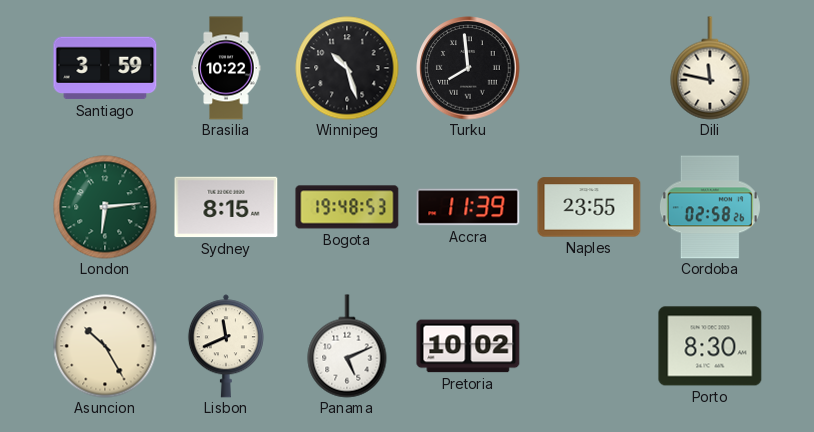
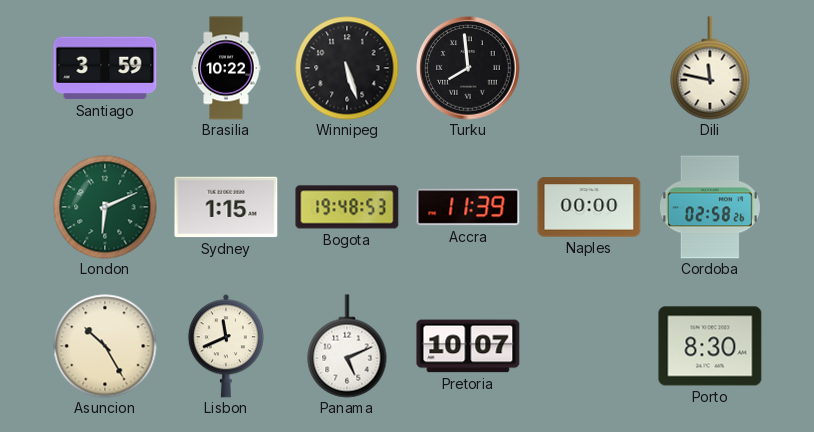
Winnipeg: 10:27 -> 5:27
London: 6:14 -> 6:11
Sydney: 8:15 -> 1:15
Naples: 23:55 -> 00:00
Pretoria: 10:02 -> 10:07
